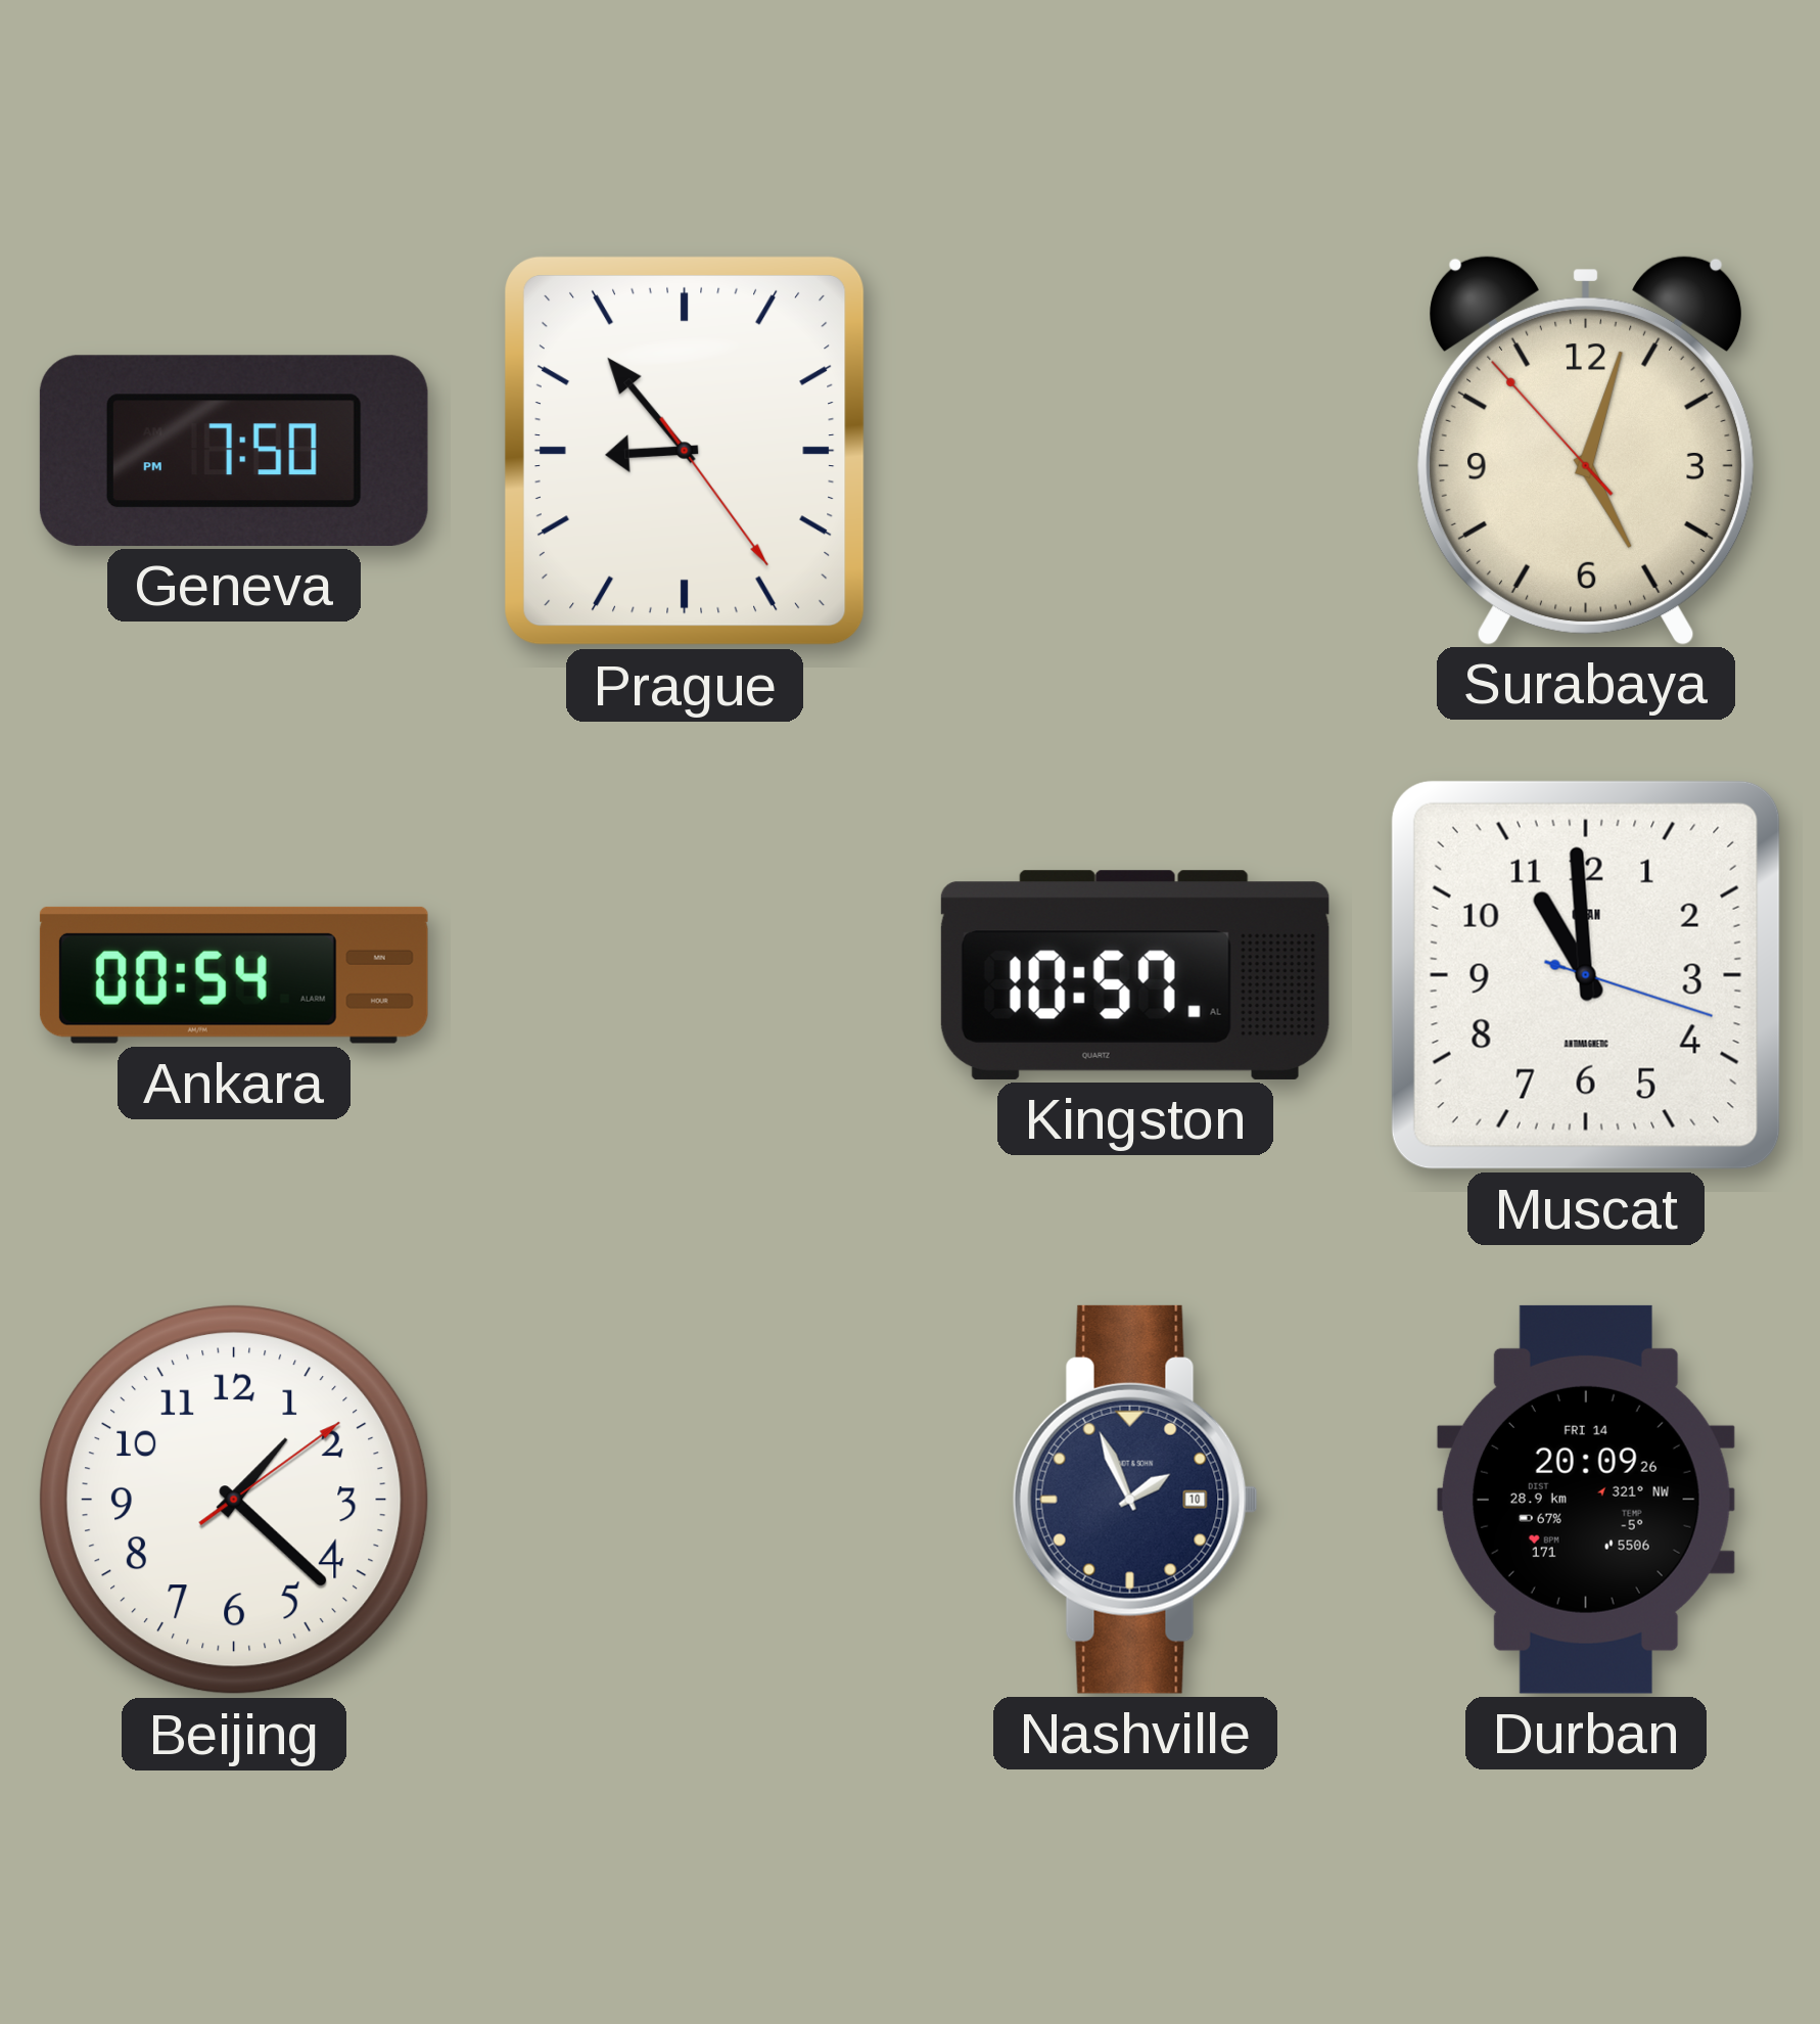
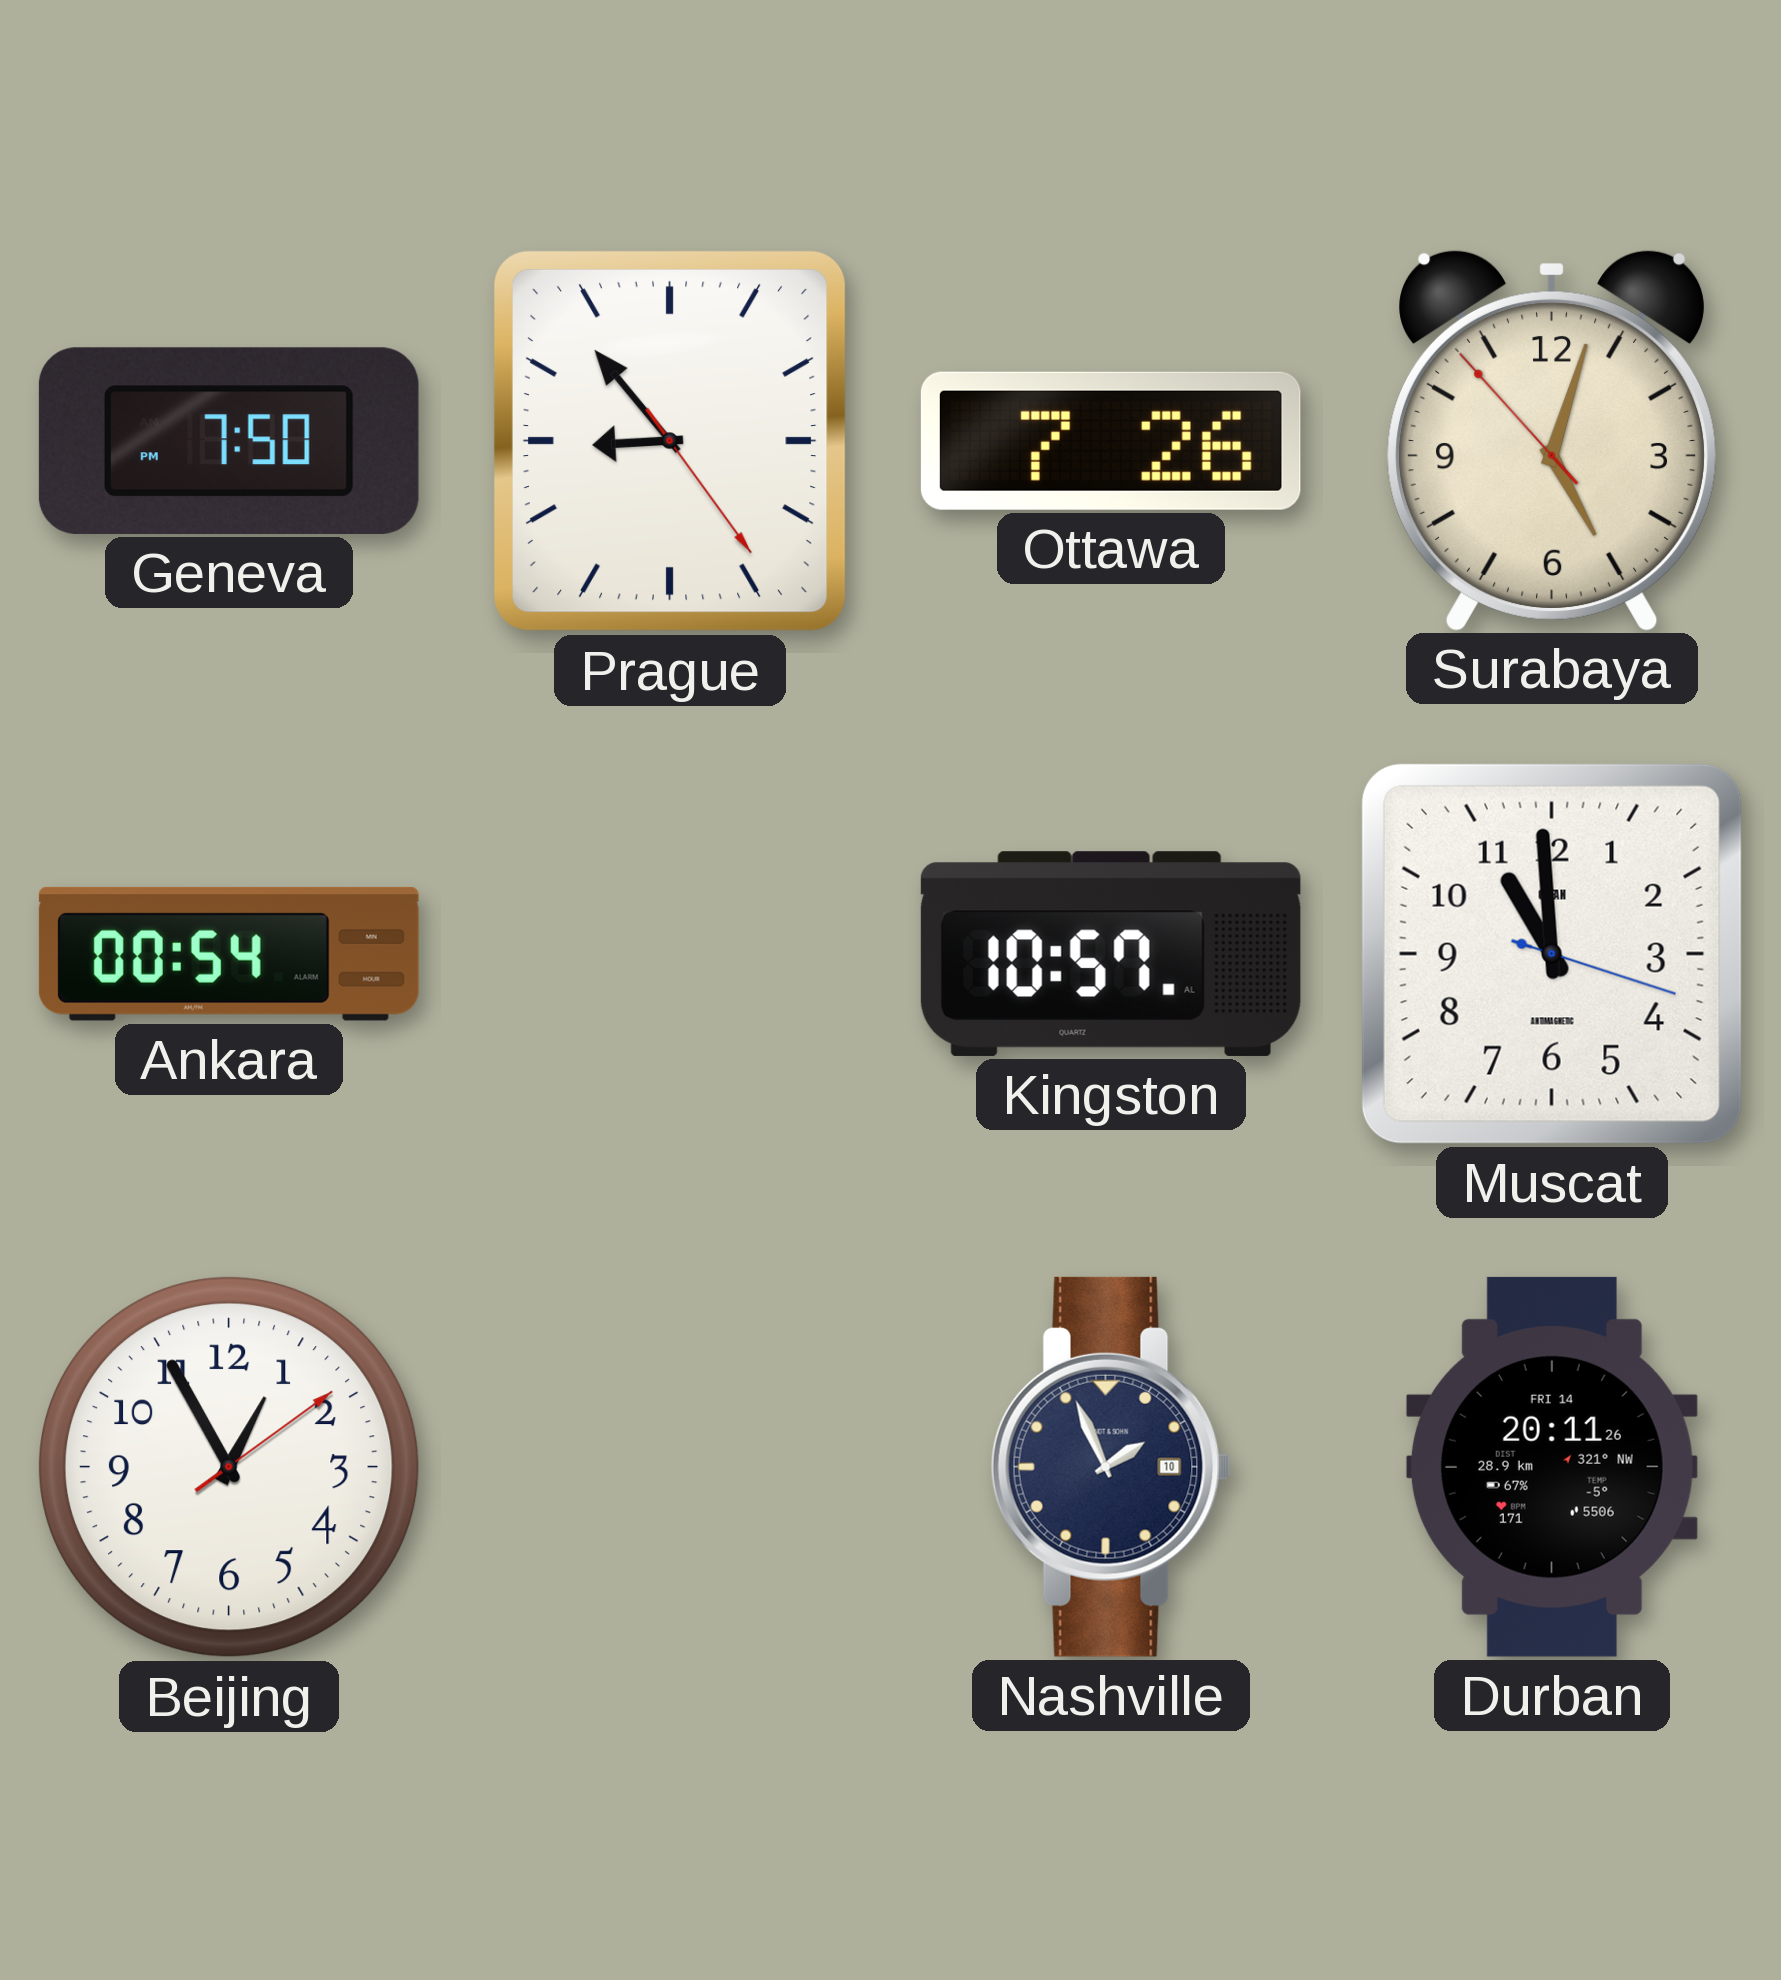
Ottawa: none -> 7:26
Beijing: 1:22 -> 12:55
Durban: 20:09 -> 20:11
